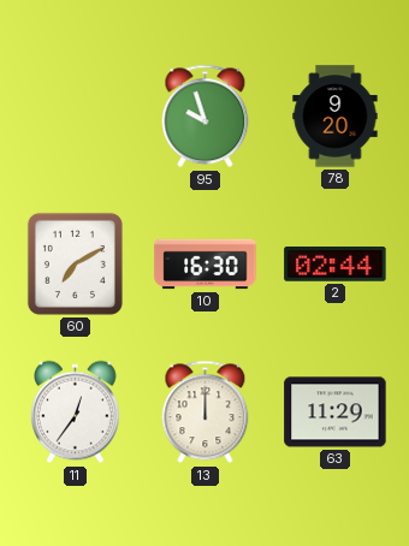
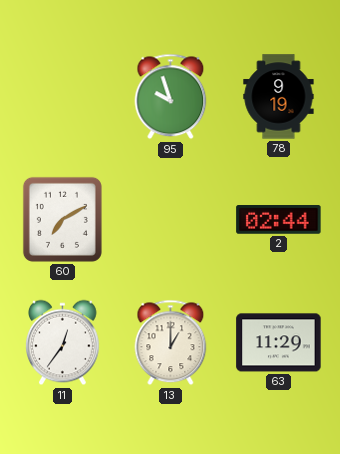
78: 9:20 -> 9:19
10: 16:30 -> none
13: 12:00 -> 1:00
